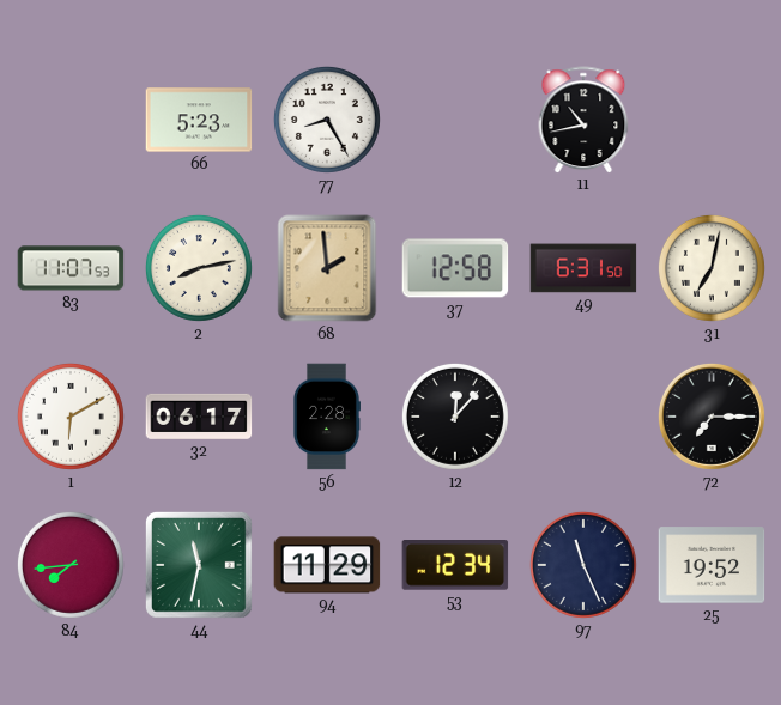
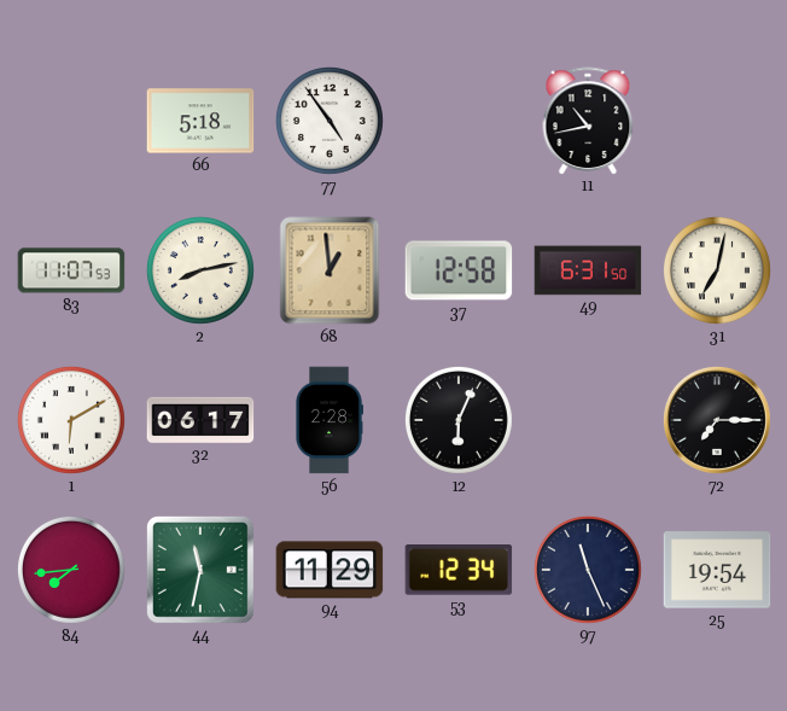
66: 5:23 -> 5:18
77: 8:25 -> 4:54
68: 1:59 -> 12:59
12: 12:07 -> 6:04
25: 19:52 -> 19:54
